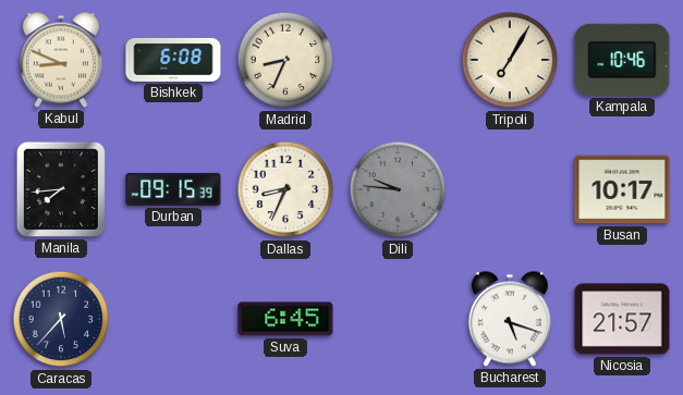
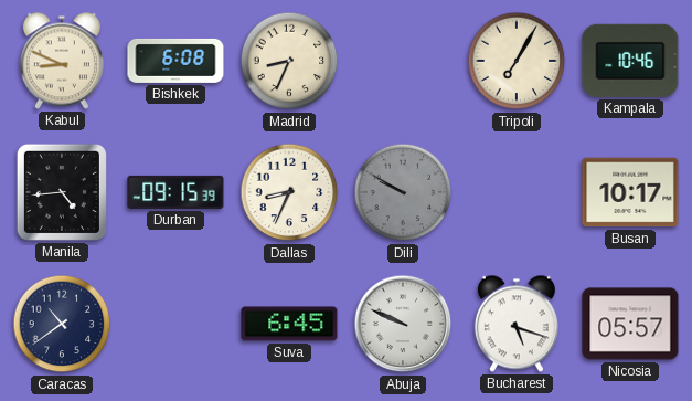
Manila: 7:44 -> 4:44
Dili: 9:46 -> 9:50
Caracas: 5:37 -> 10:39
Abuja: none -> 9:49
Nicosia: 21:57 -> 05:57
